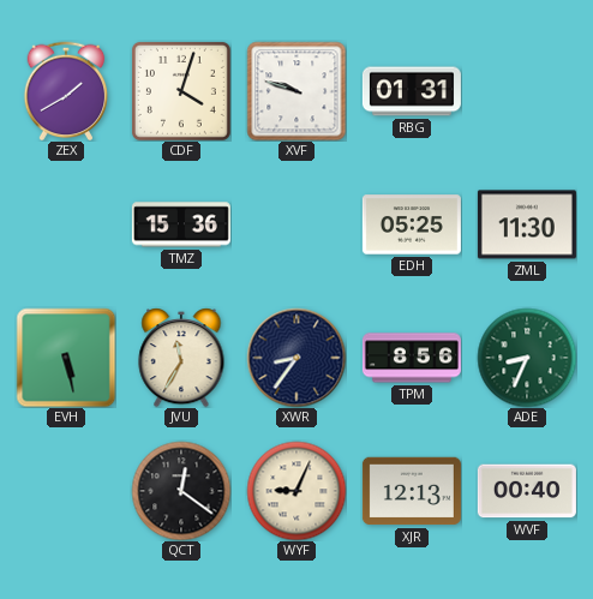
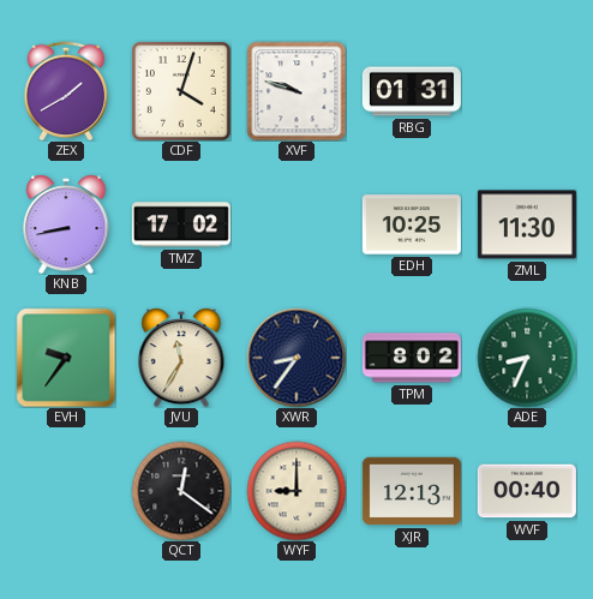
KNB: none -> 8:43
TMZ: 15:36 -> 17:02
EDH: 05:25 -> 10:25
EVH: 5:28 -> 9:36
TPM: 8:56 -> 8:02
WYF: 9:04 -> 9:00
